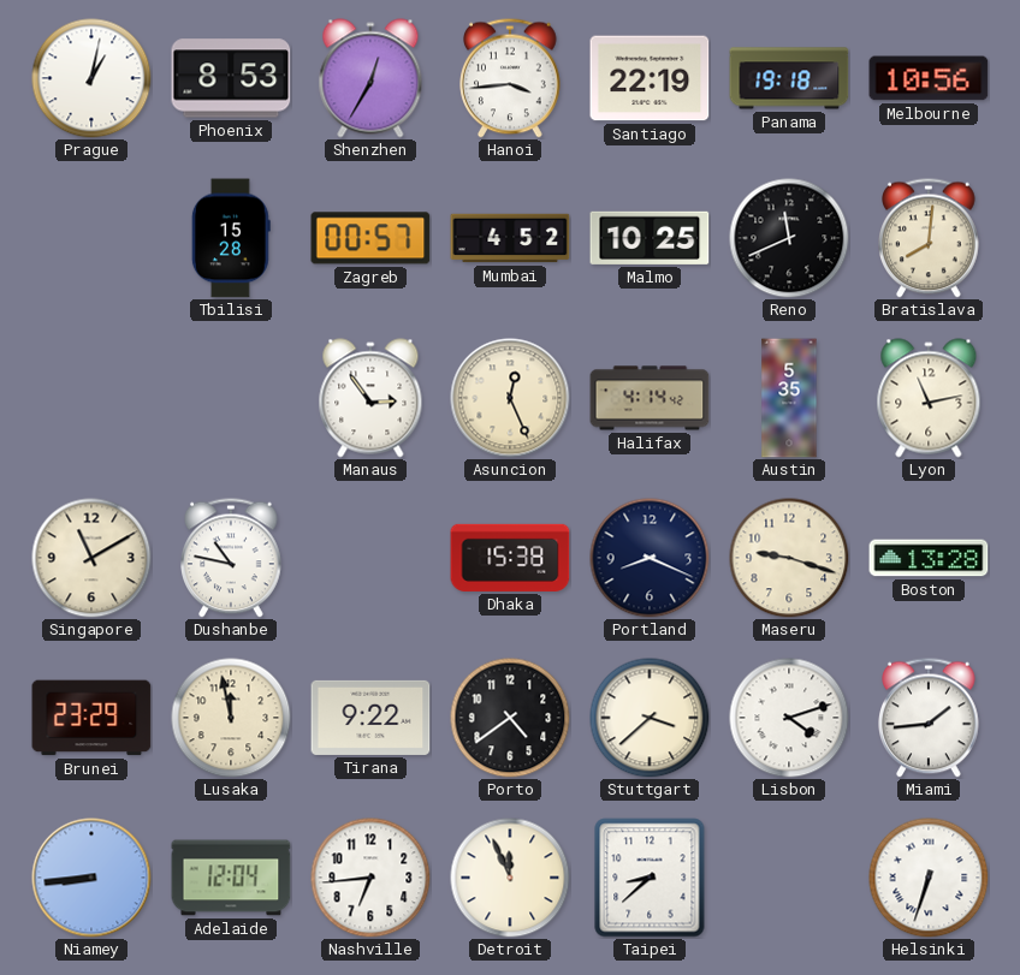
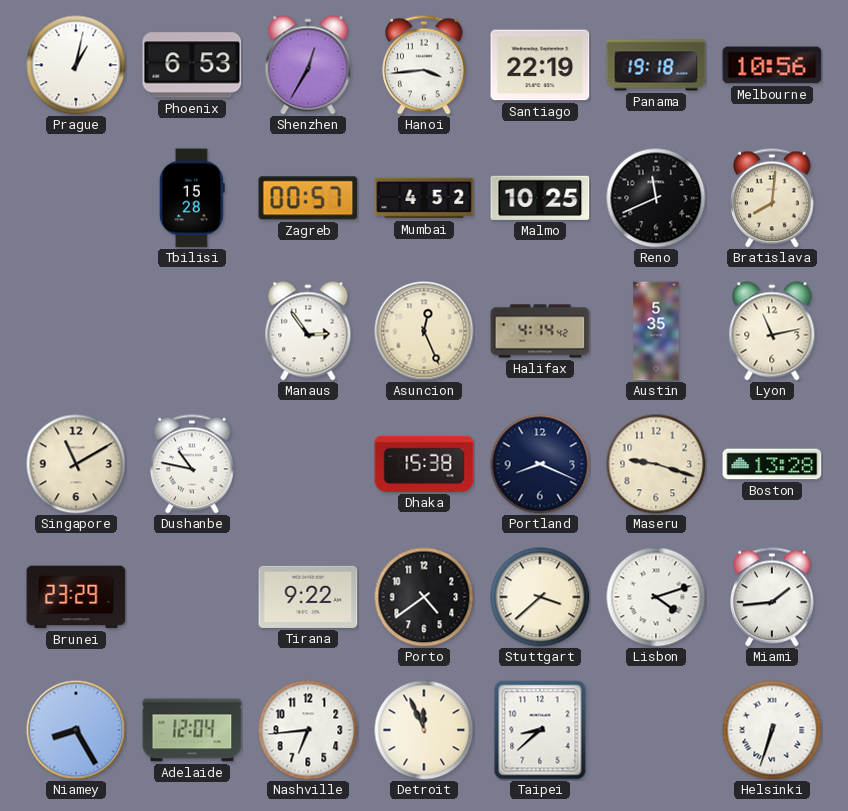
Phoenix: 8:53 -> 6:53
Lusaka: 11:58 -> none
Niamey: 8:44 -> 8:25
